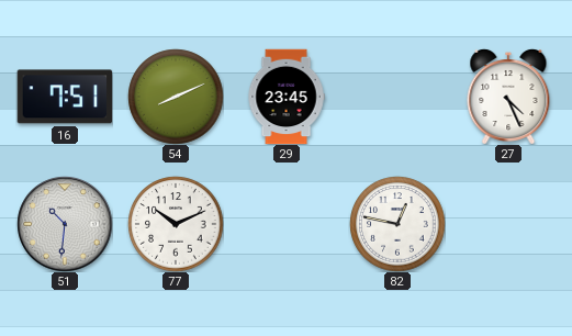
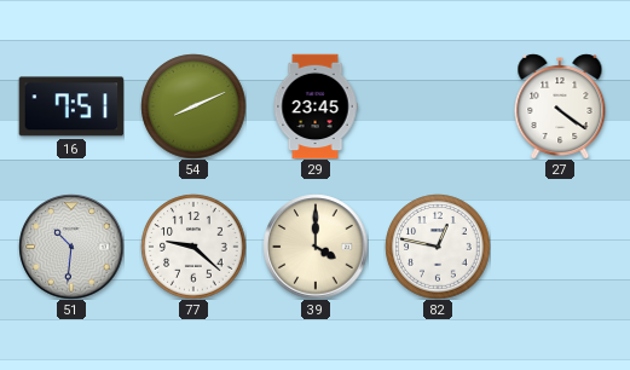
27: 4:26 -> 4:21
77: 10:11 -> 9:22
39: none -> 4:00
